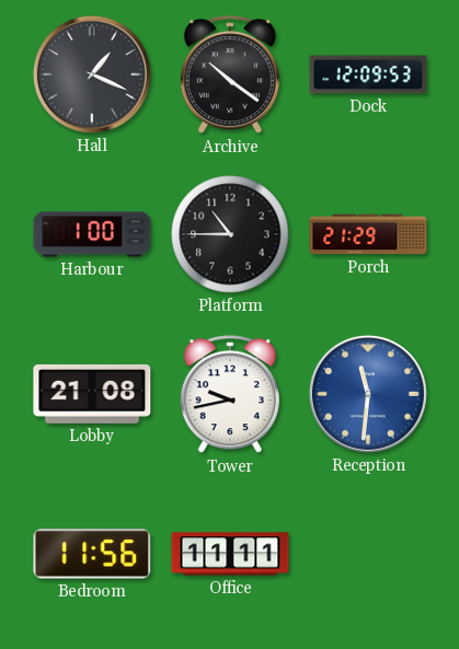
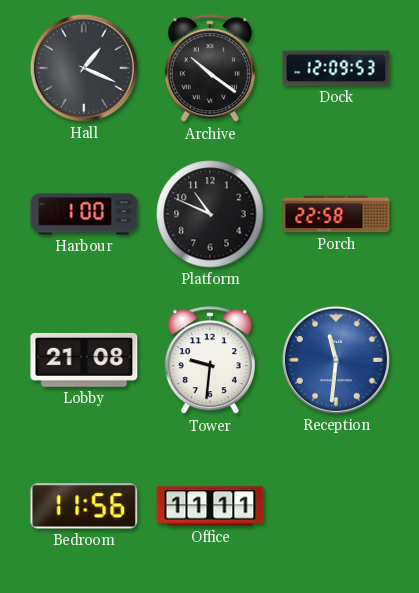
Platform: 10:45 -> 10:49
Porch: 21:29 -> 22:58
Tower: 9:43 -> 9:31
